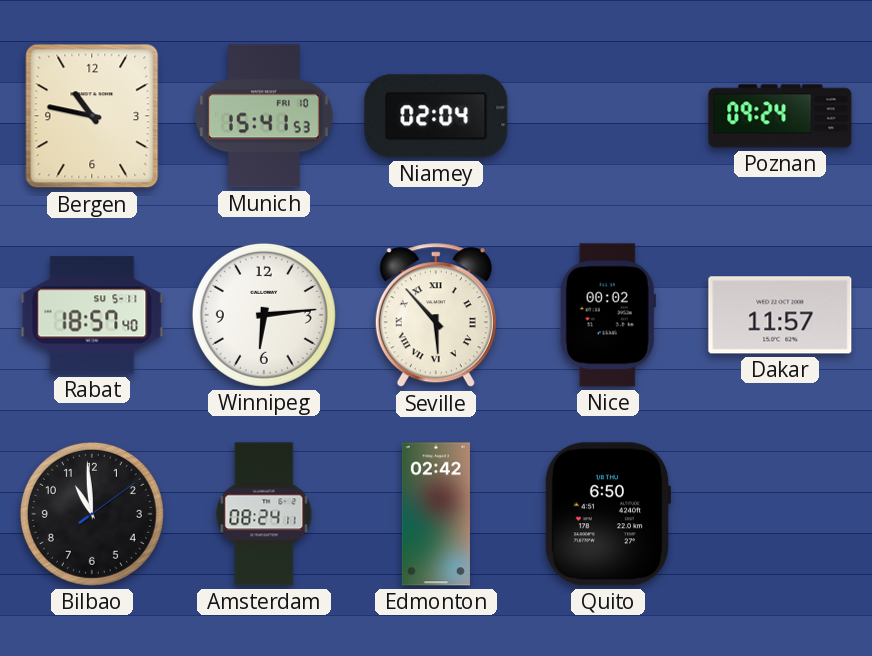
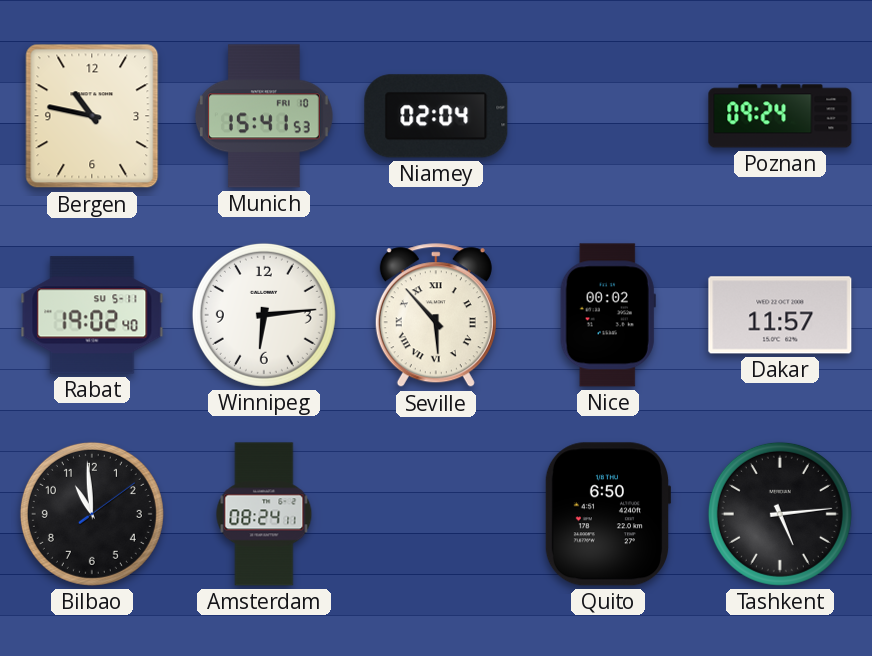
Rabat: 18:57 -> 19:02
Edmonton: 02:42 -> none
Tashkent: none -> 5:14
